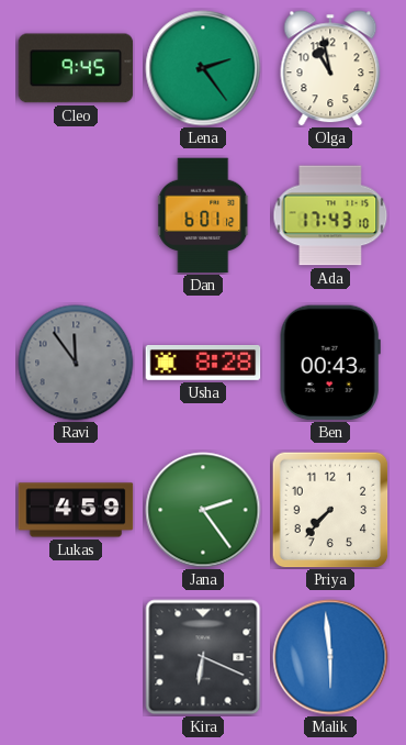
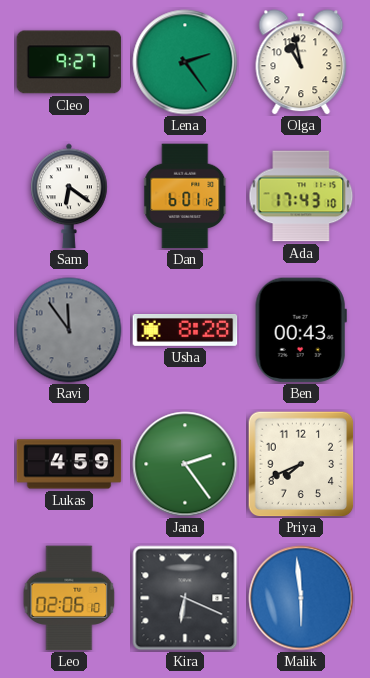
Cleo: 9:45 -> 9:27
Sam: none -> 6:21
Priya: 7:37 -> 7:41
Leo: none -> 02:06
